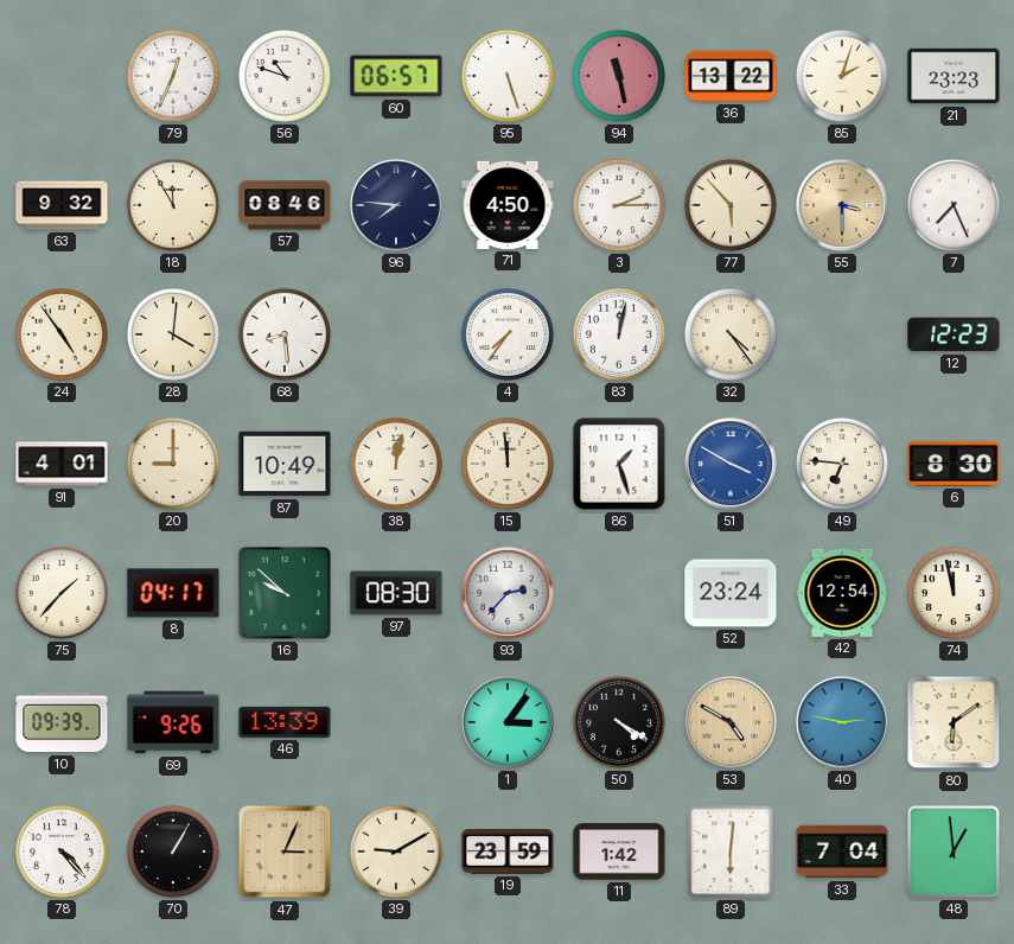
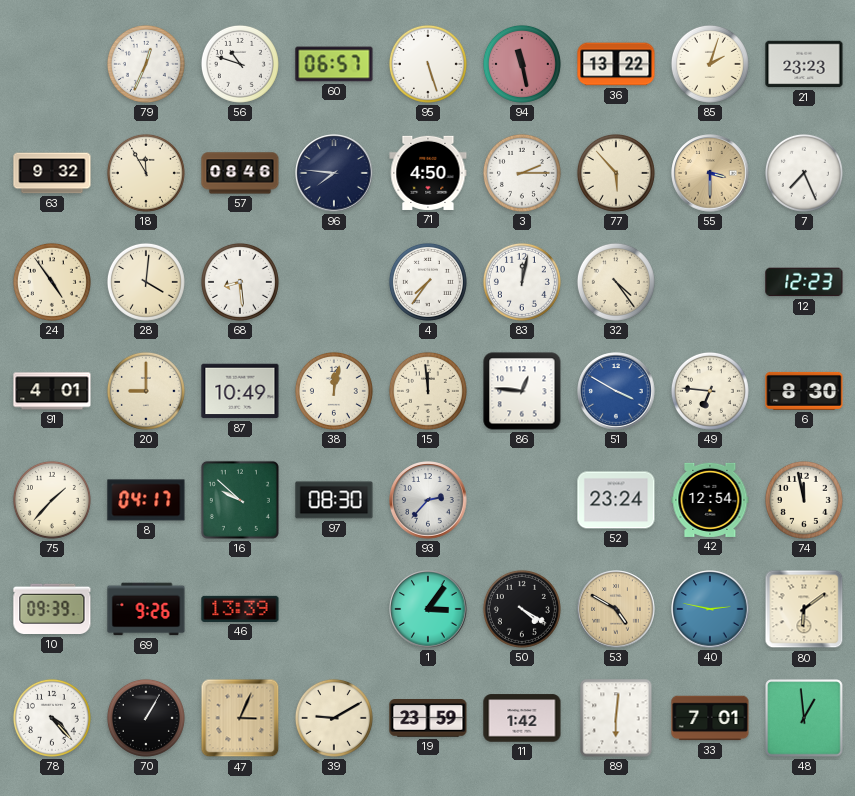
86: 1:27 -> 12:46
33: 7:04 -> 7:01
